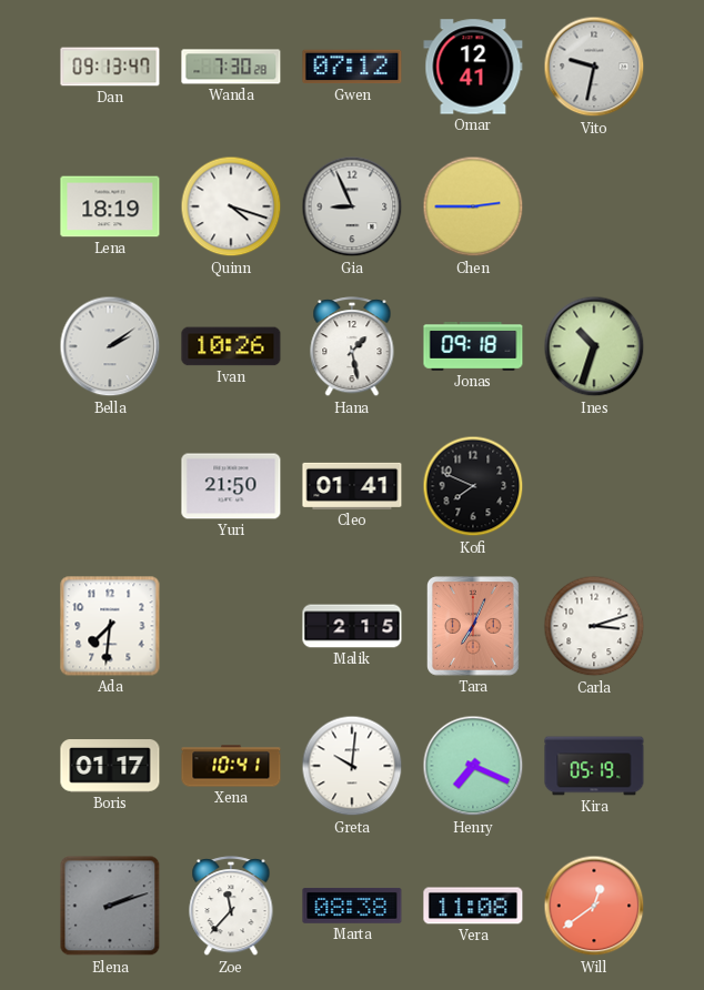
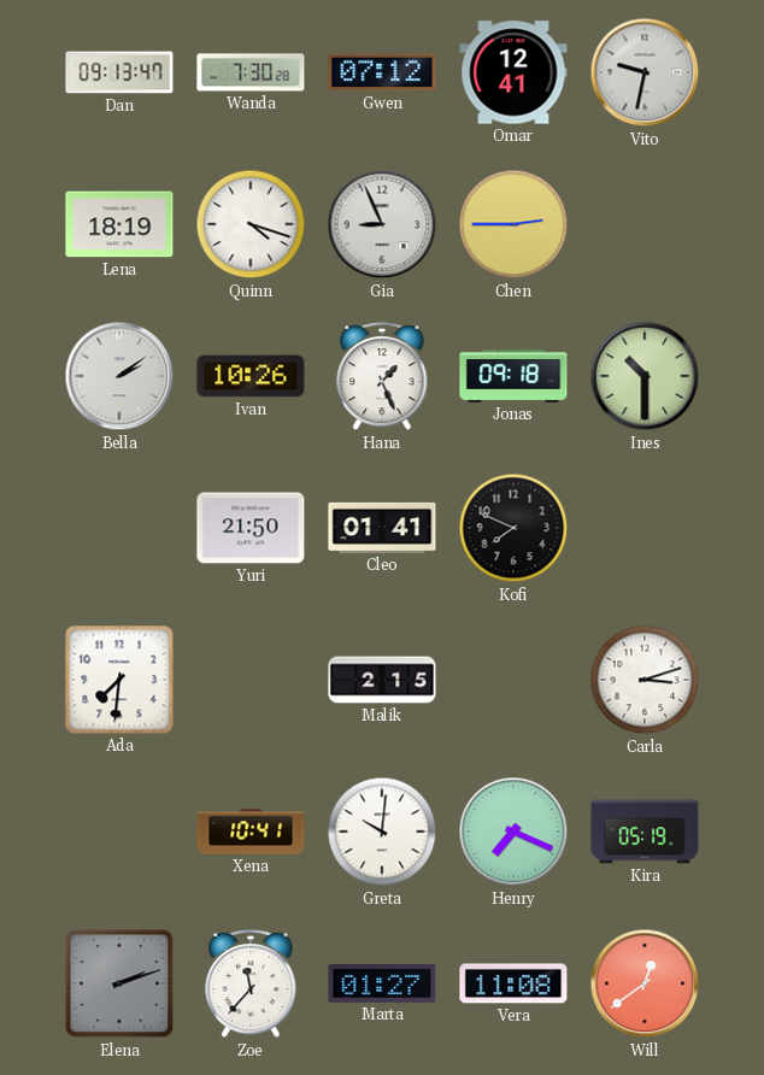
Hana: 1:28 -> 1:26
Ines: 10:33 -> 10:30
Tara: 7:04 -> none
Boris: 01:17 -> none
Marta: 08:38 -> 01:27
